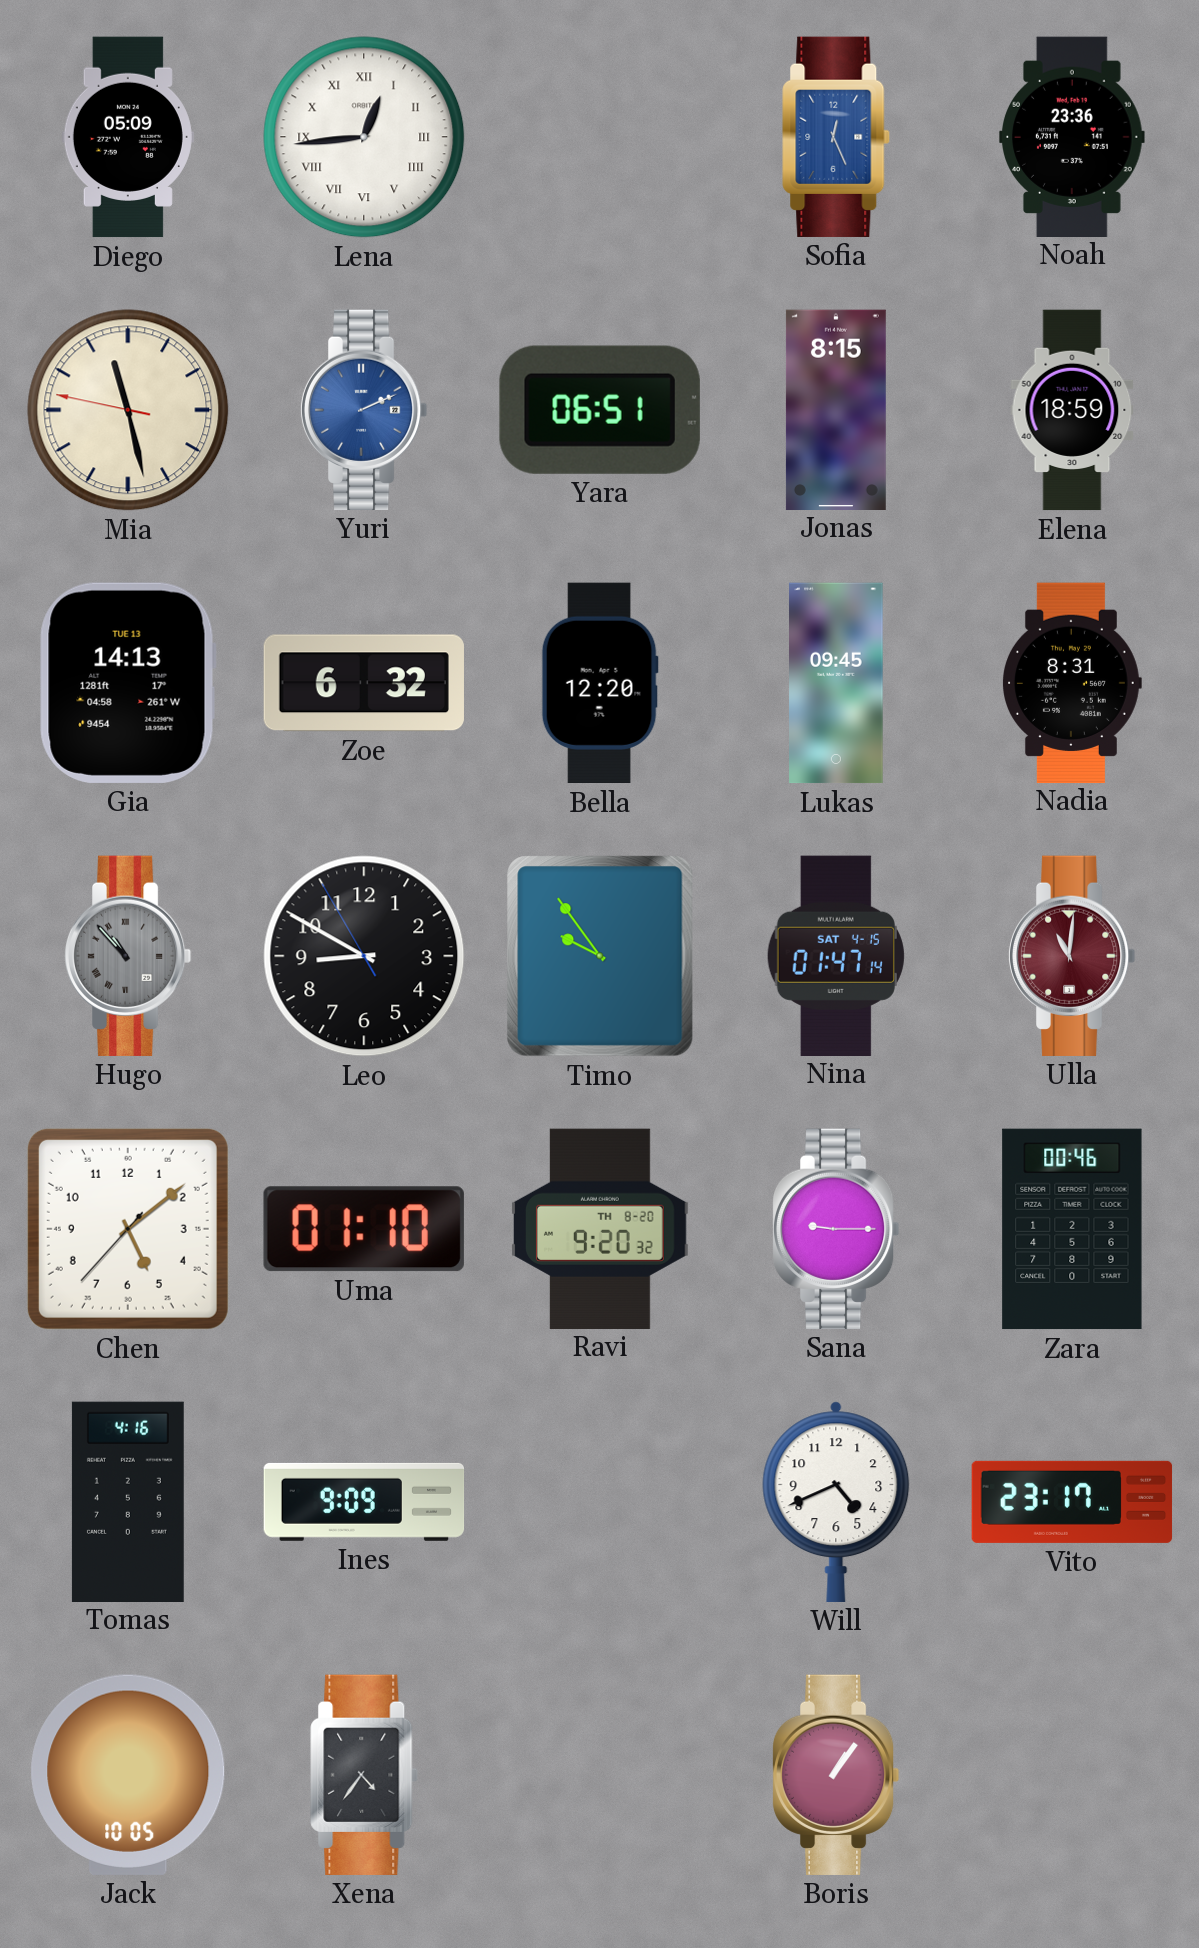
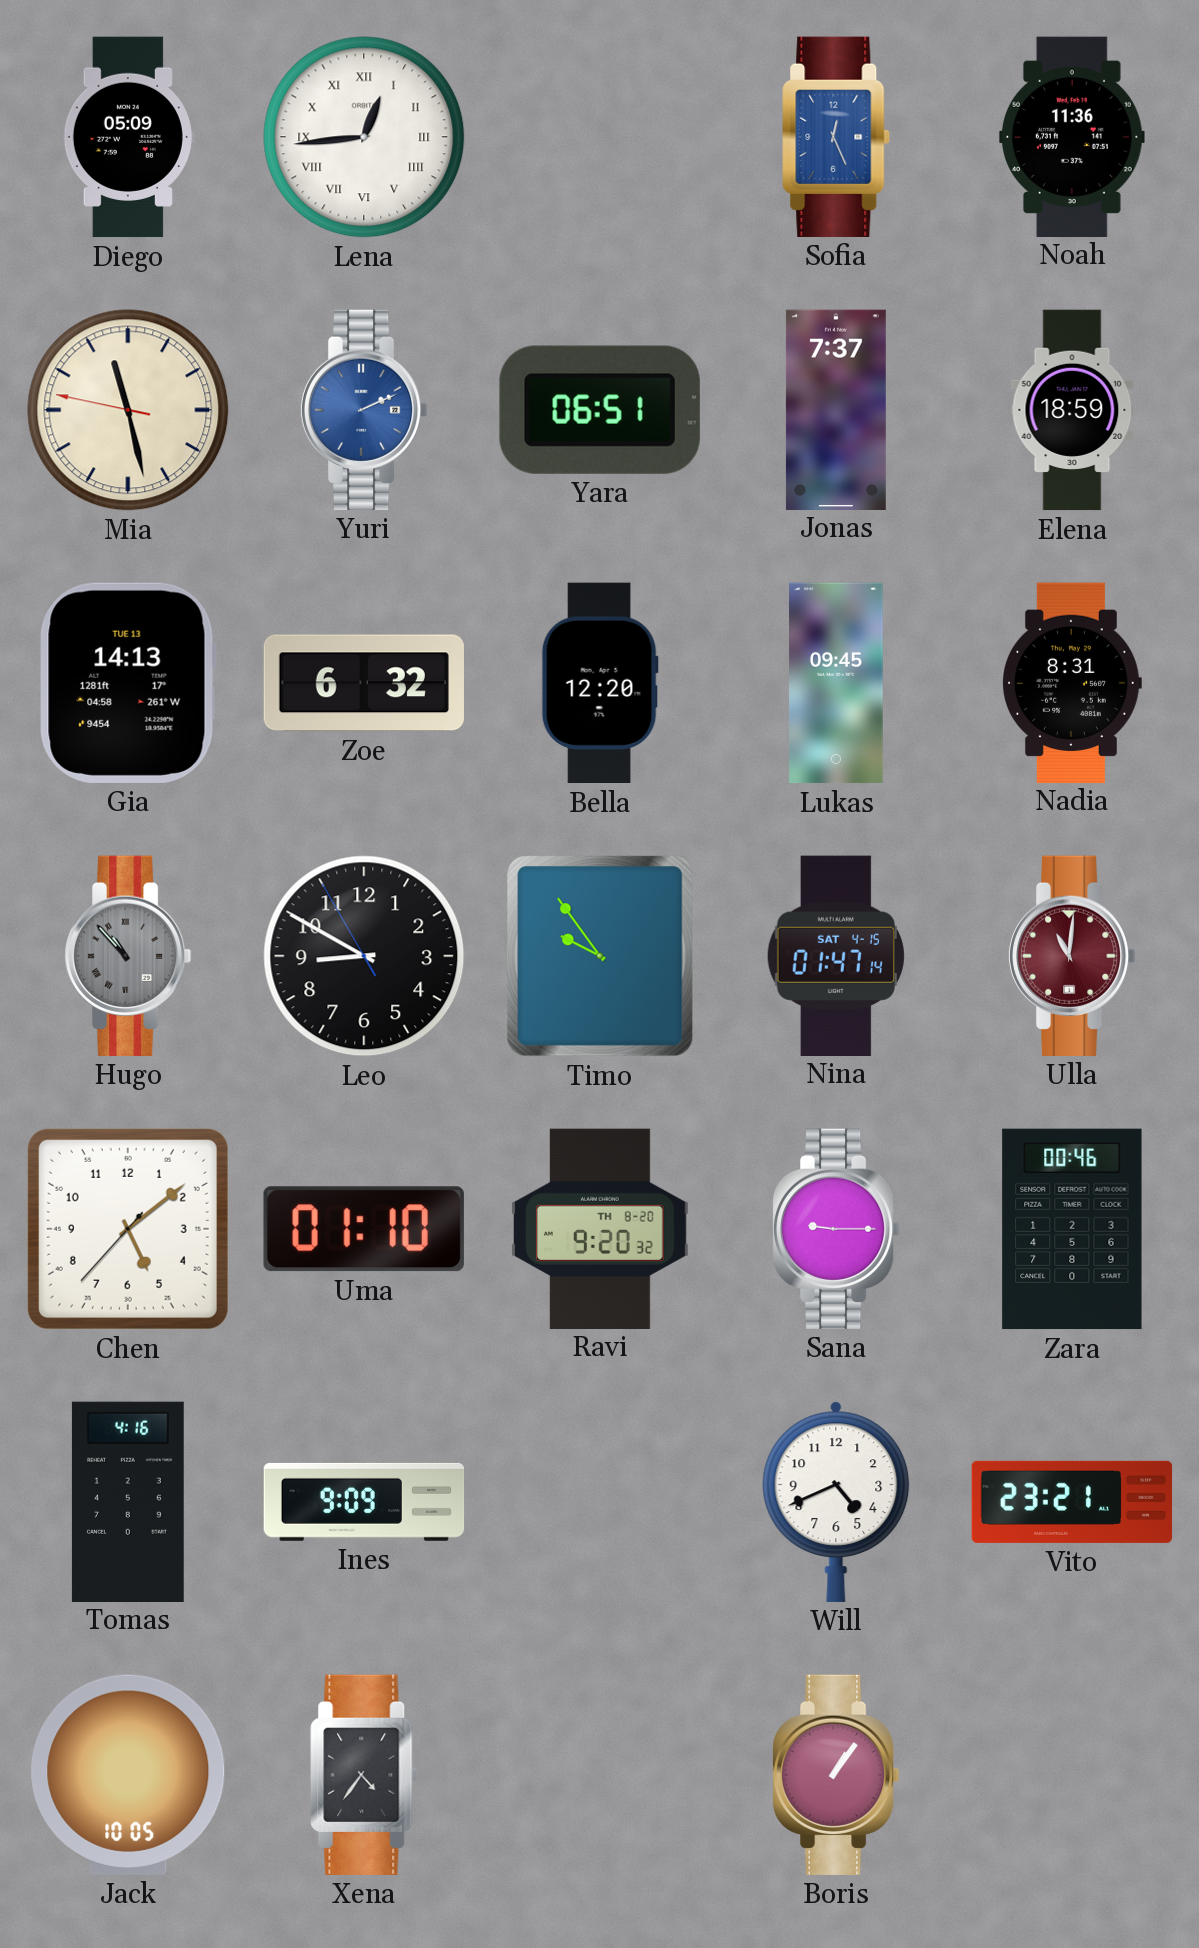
Noah: 23:36 -> 11:36
Jonas: 8:15 -> 7:37
Vito: 23:17 -> 23:21
